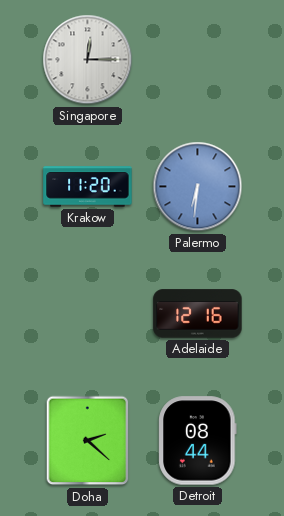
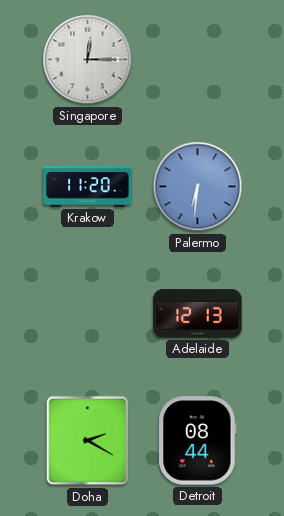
Adelaide: 12:16 -> 12:13
Doha: 2:22 -> 2:20
